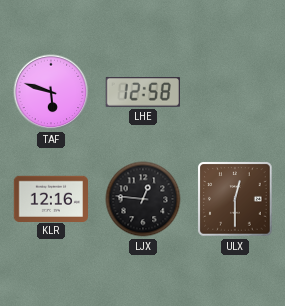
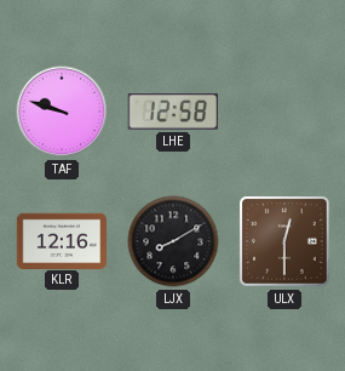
TAF: 5:48 -> 9:48
LJX: 12:46 -> 8:10
